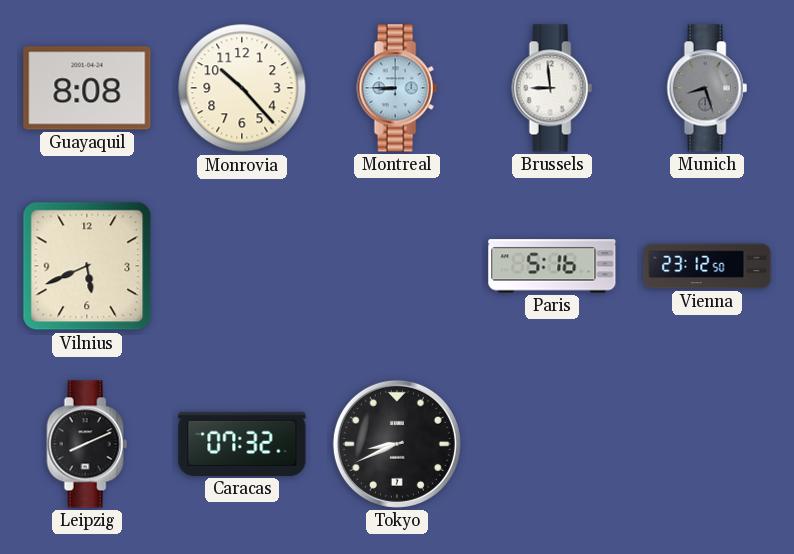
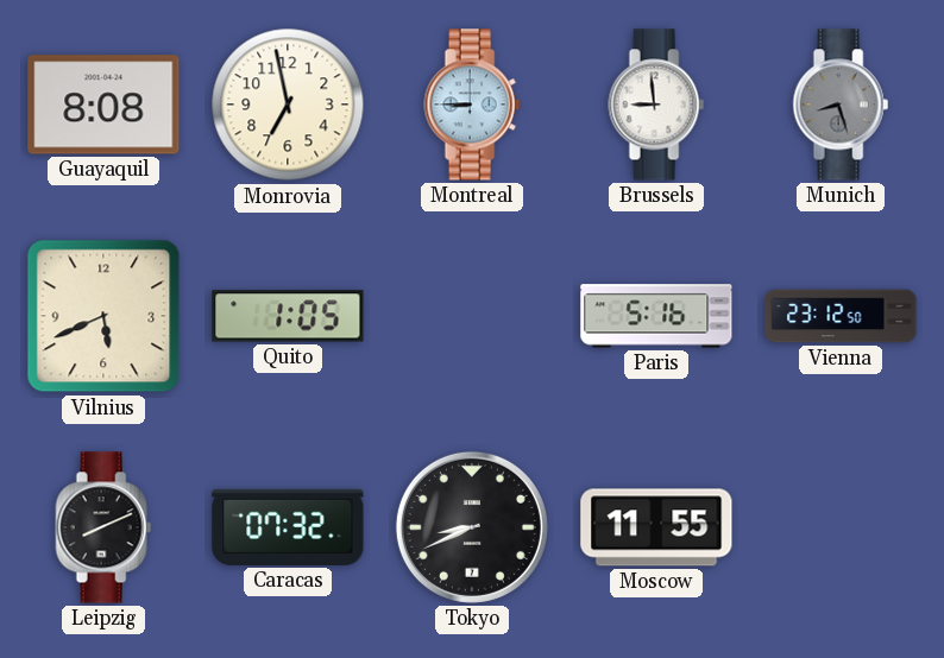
Monrovia: 10:23 -> 6:58
Quito: none -> 1:05
Moscow: none -> 11:55
